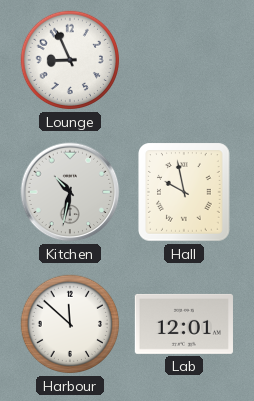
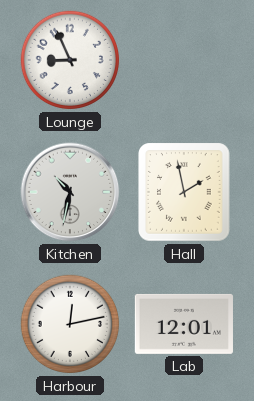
Hall: 9:58 -> 1:58
Harbour: 11:52 -> 12:13
